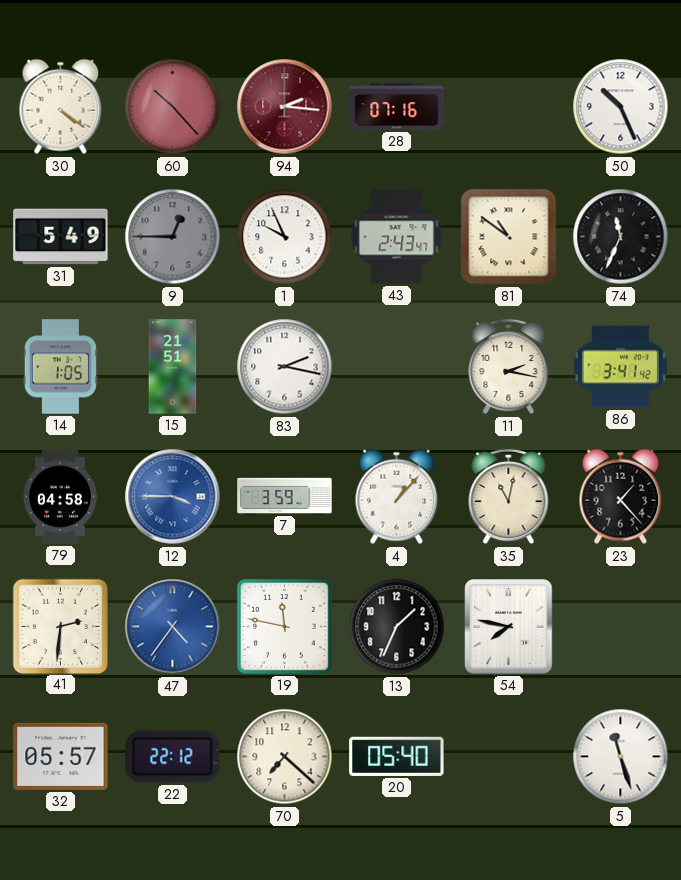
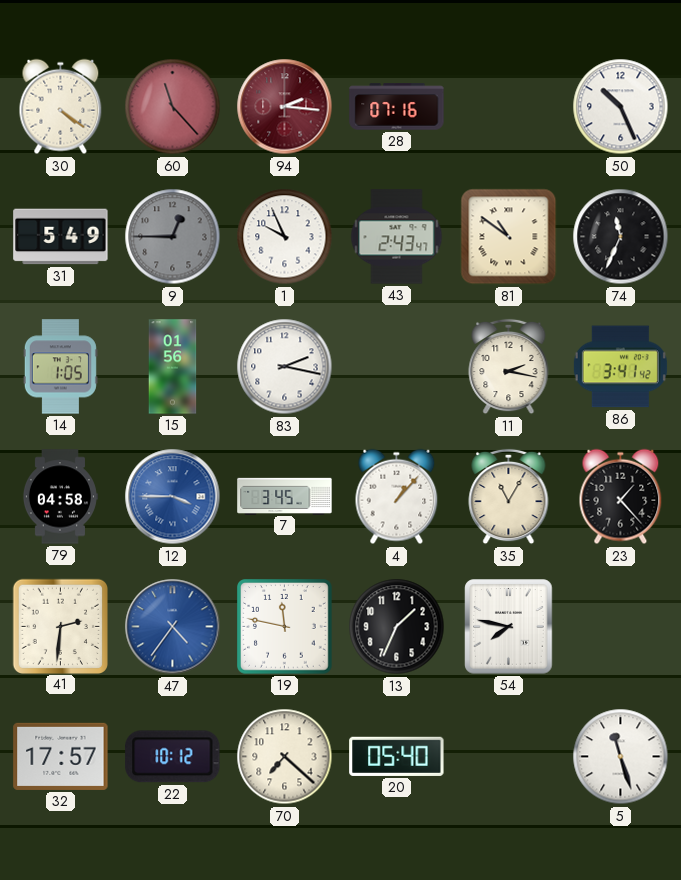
60: 10:23 -> 11:23
15: 21:51 -> 01:56
7: 3:59 -> 3:45
35: 11:02 -> 11:05
32: 05:57 -> 17:57
22: 22:12 -> 10:12
